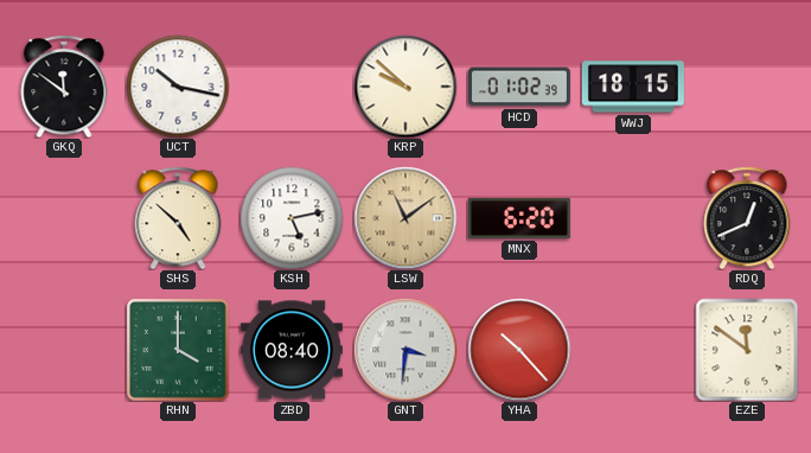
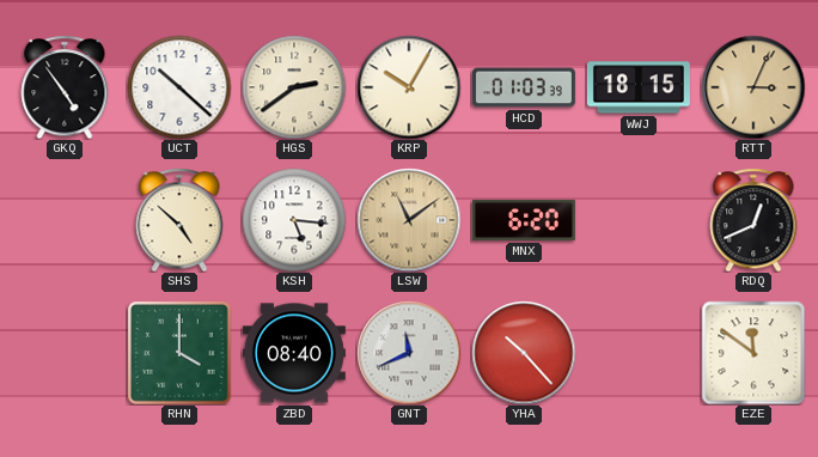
GKQ: 11:51 -> 4:54
UCT: 10:17 -> 10:22
HGS: none -> 2:39
KRP: 9:52 -> 10:05
HCD: 01:02 -> 01:03
RTT: none -> 3:04
KSH: 5:13 -> 5:16
GNT: 3:31 -> 11:41
